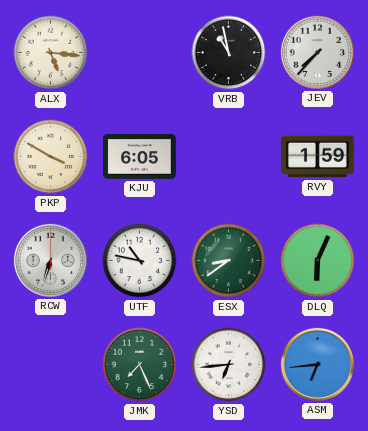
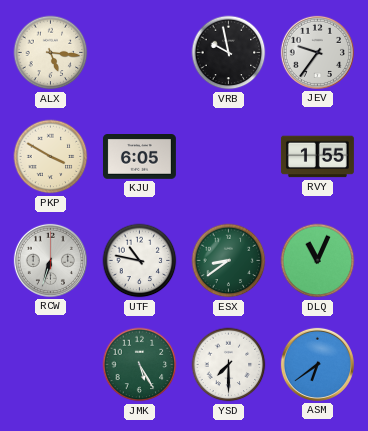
VRB: 10:58 -> 9:58
JEV: 7:37 -> 9:36
RVY: 1:59 -> 1:55
DLQ: 6:04 -> 11:04
JMK: 7:26 -> 5:25
YSD: 6:44 -> 7:30
ASM: 6:44 -> 6:39
